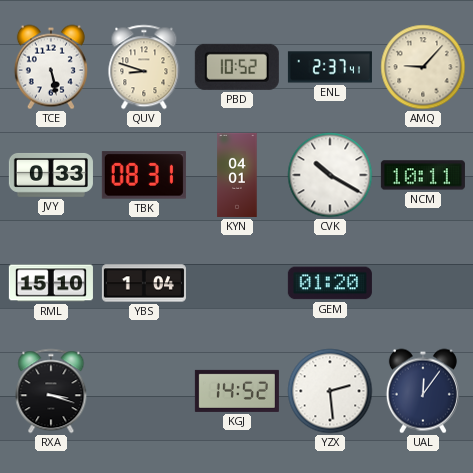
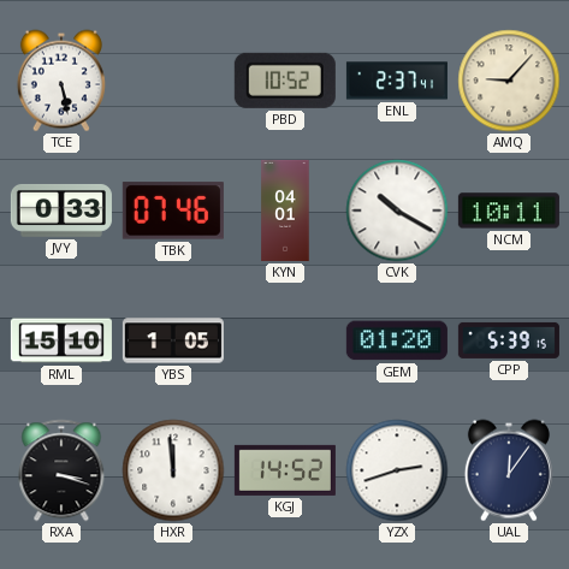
QUV: 8:48 -> none
TBK: 08:31 -> 07:46
YBS: 1:04 -> 1:05
CPP: none -> 5:39
HXR: none -> 11:59
YZX: 2:29 -> 2:42
